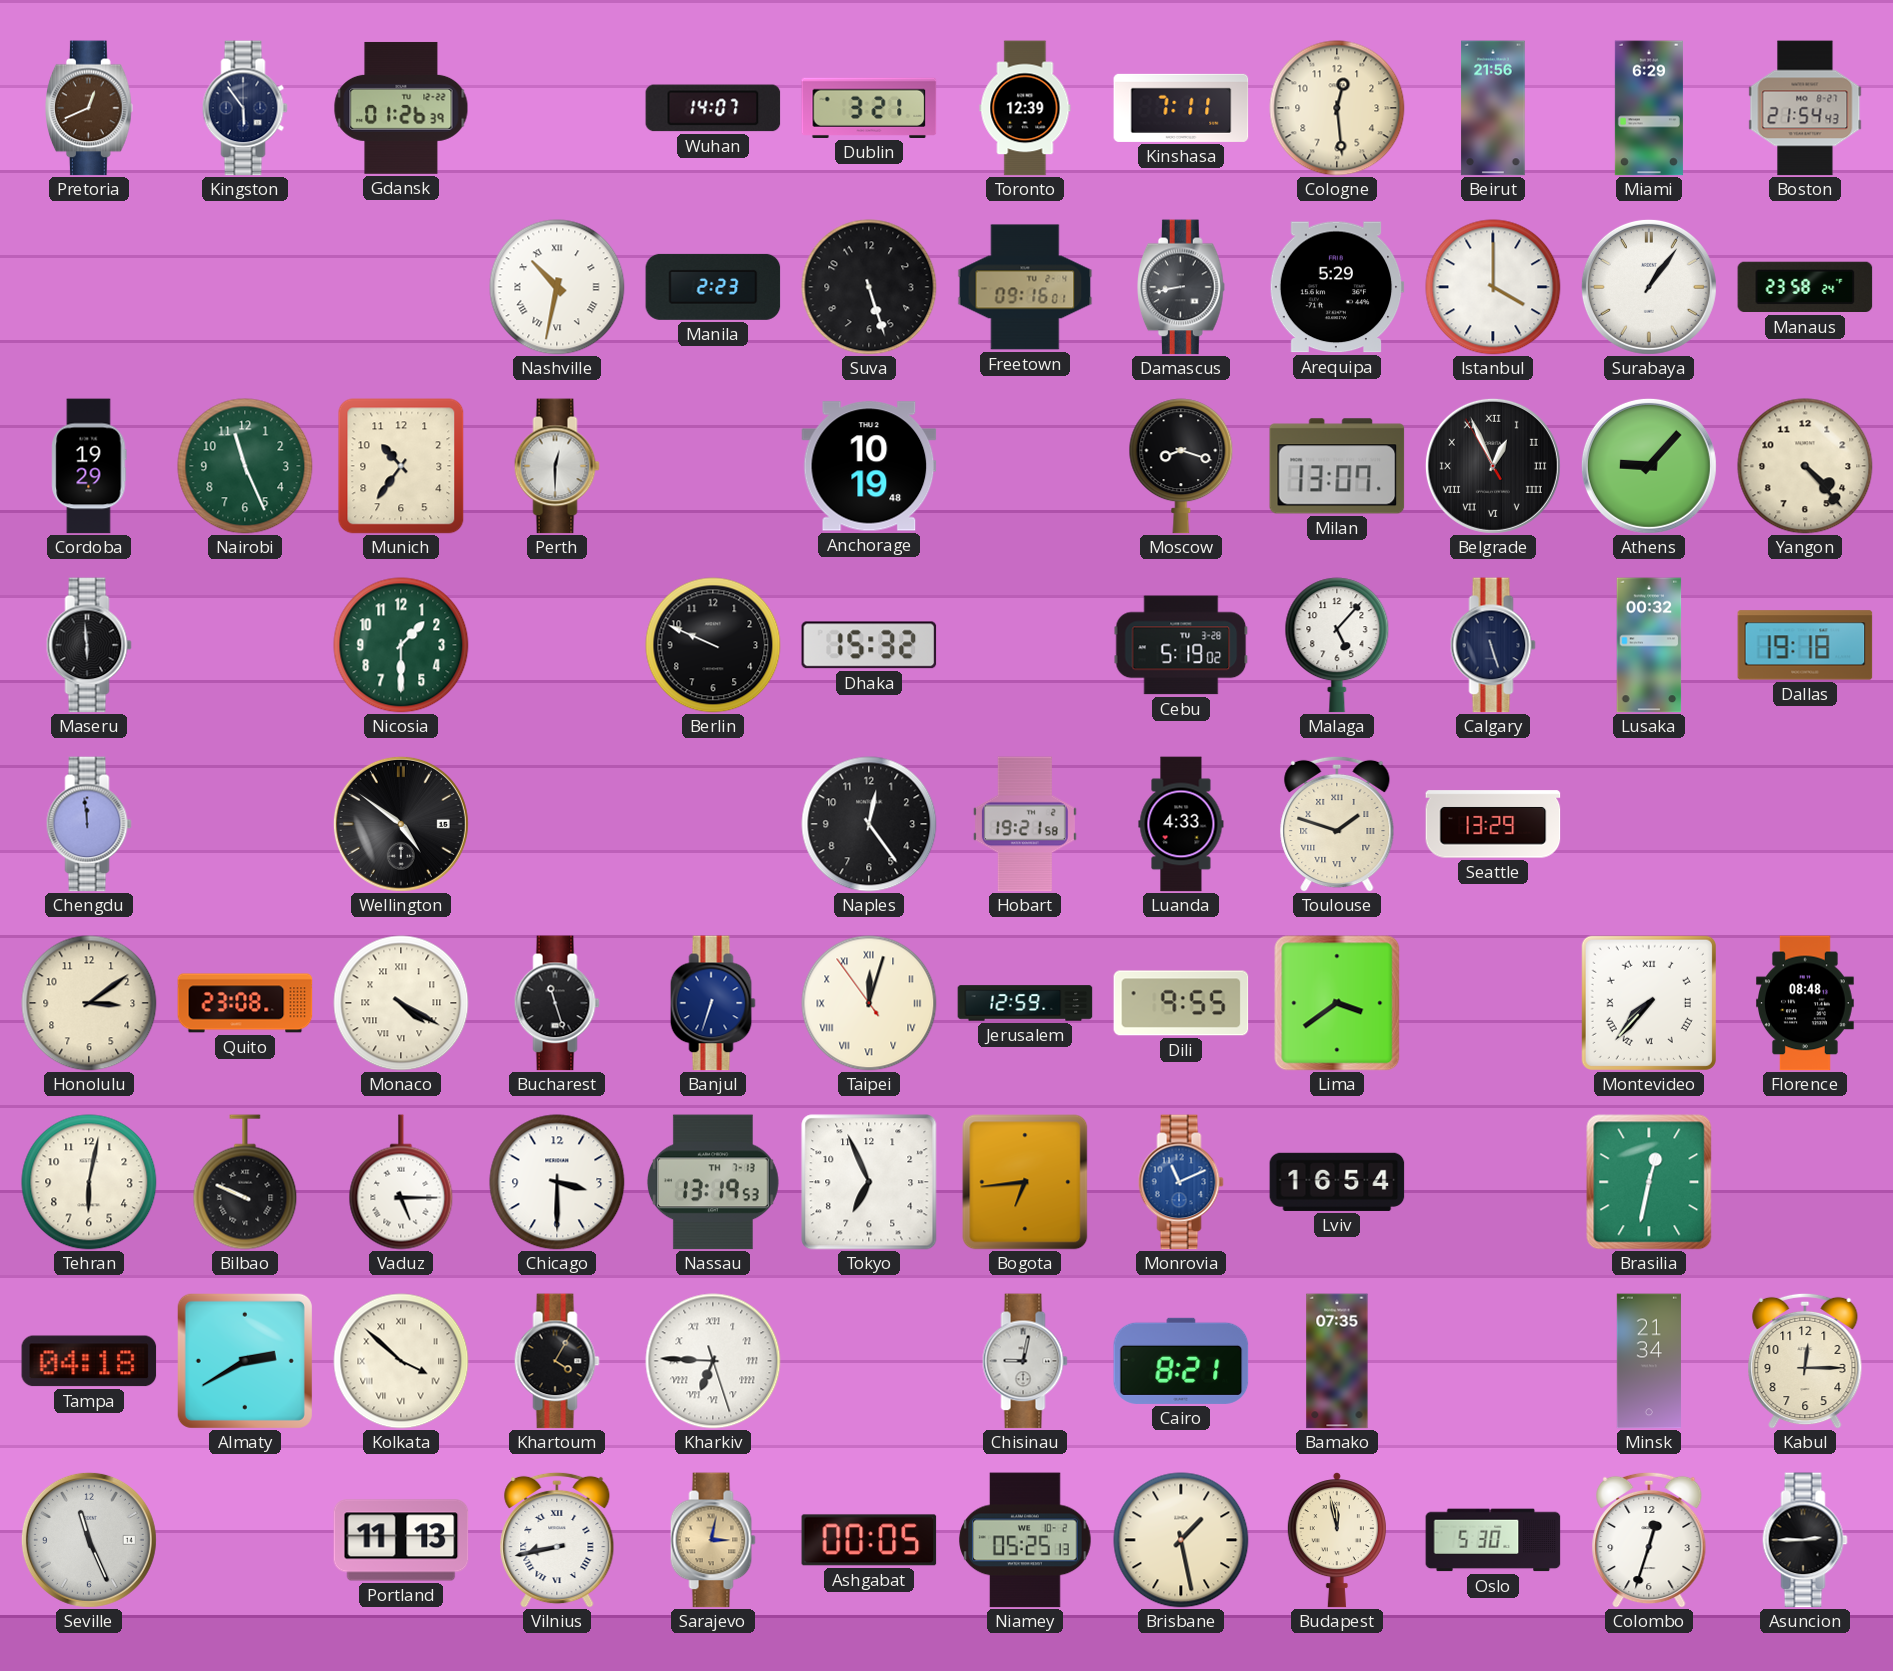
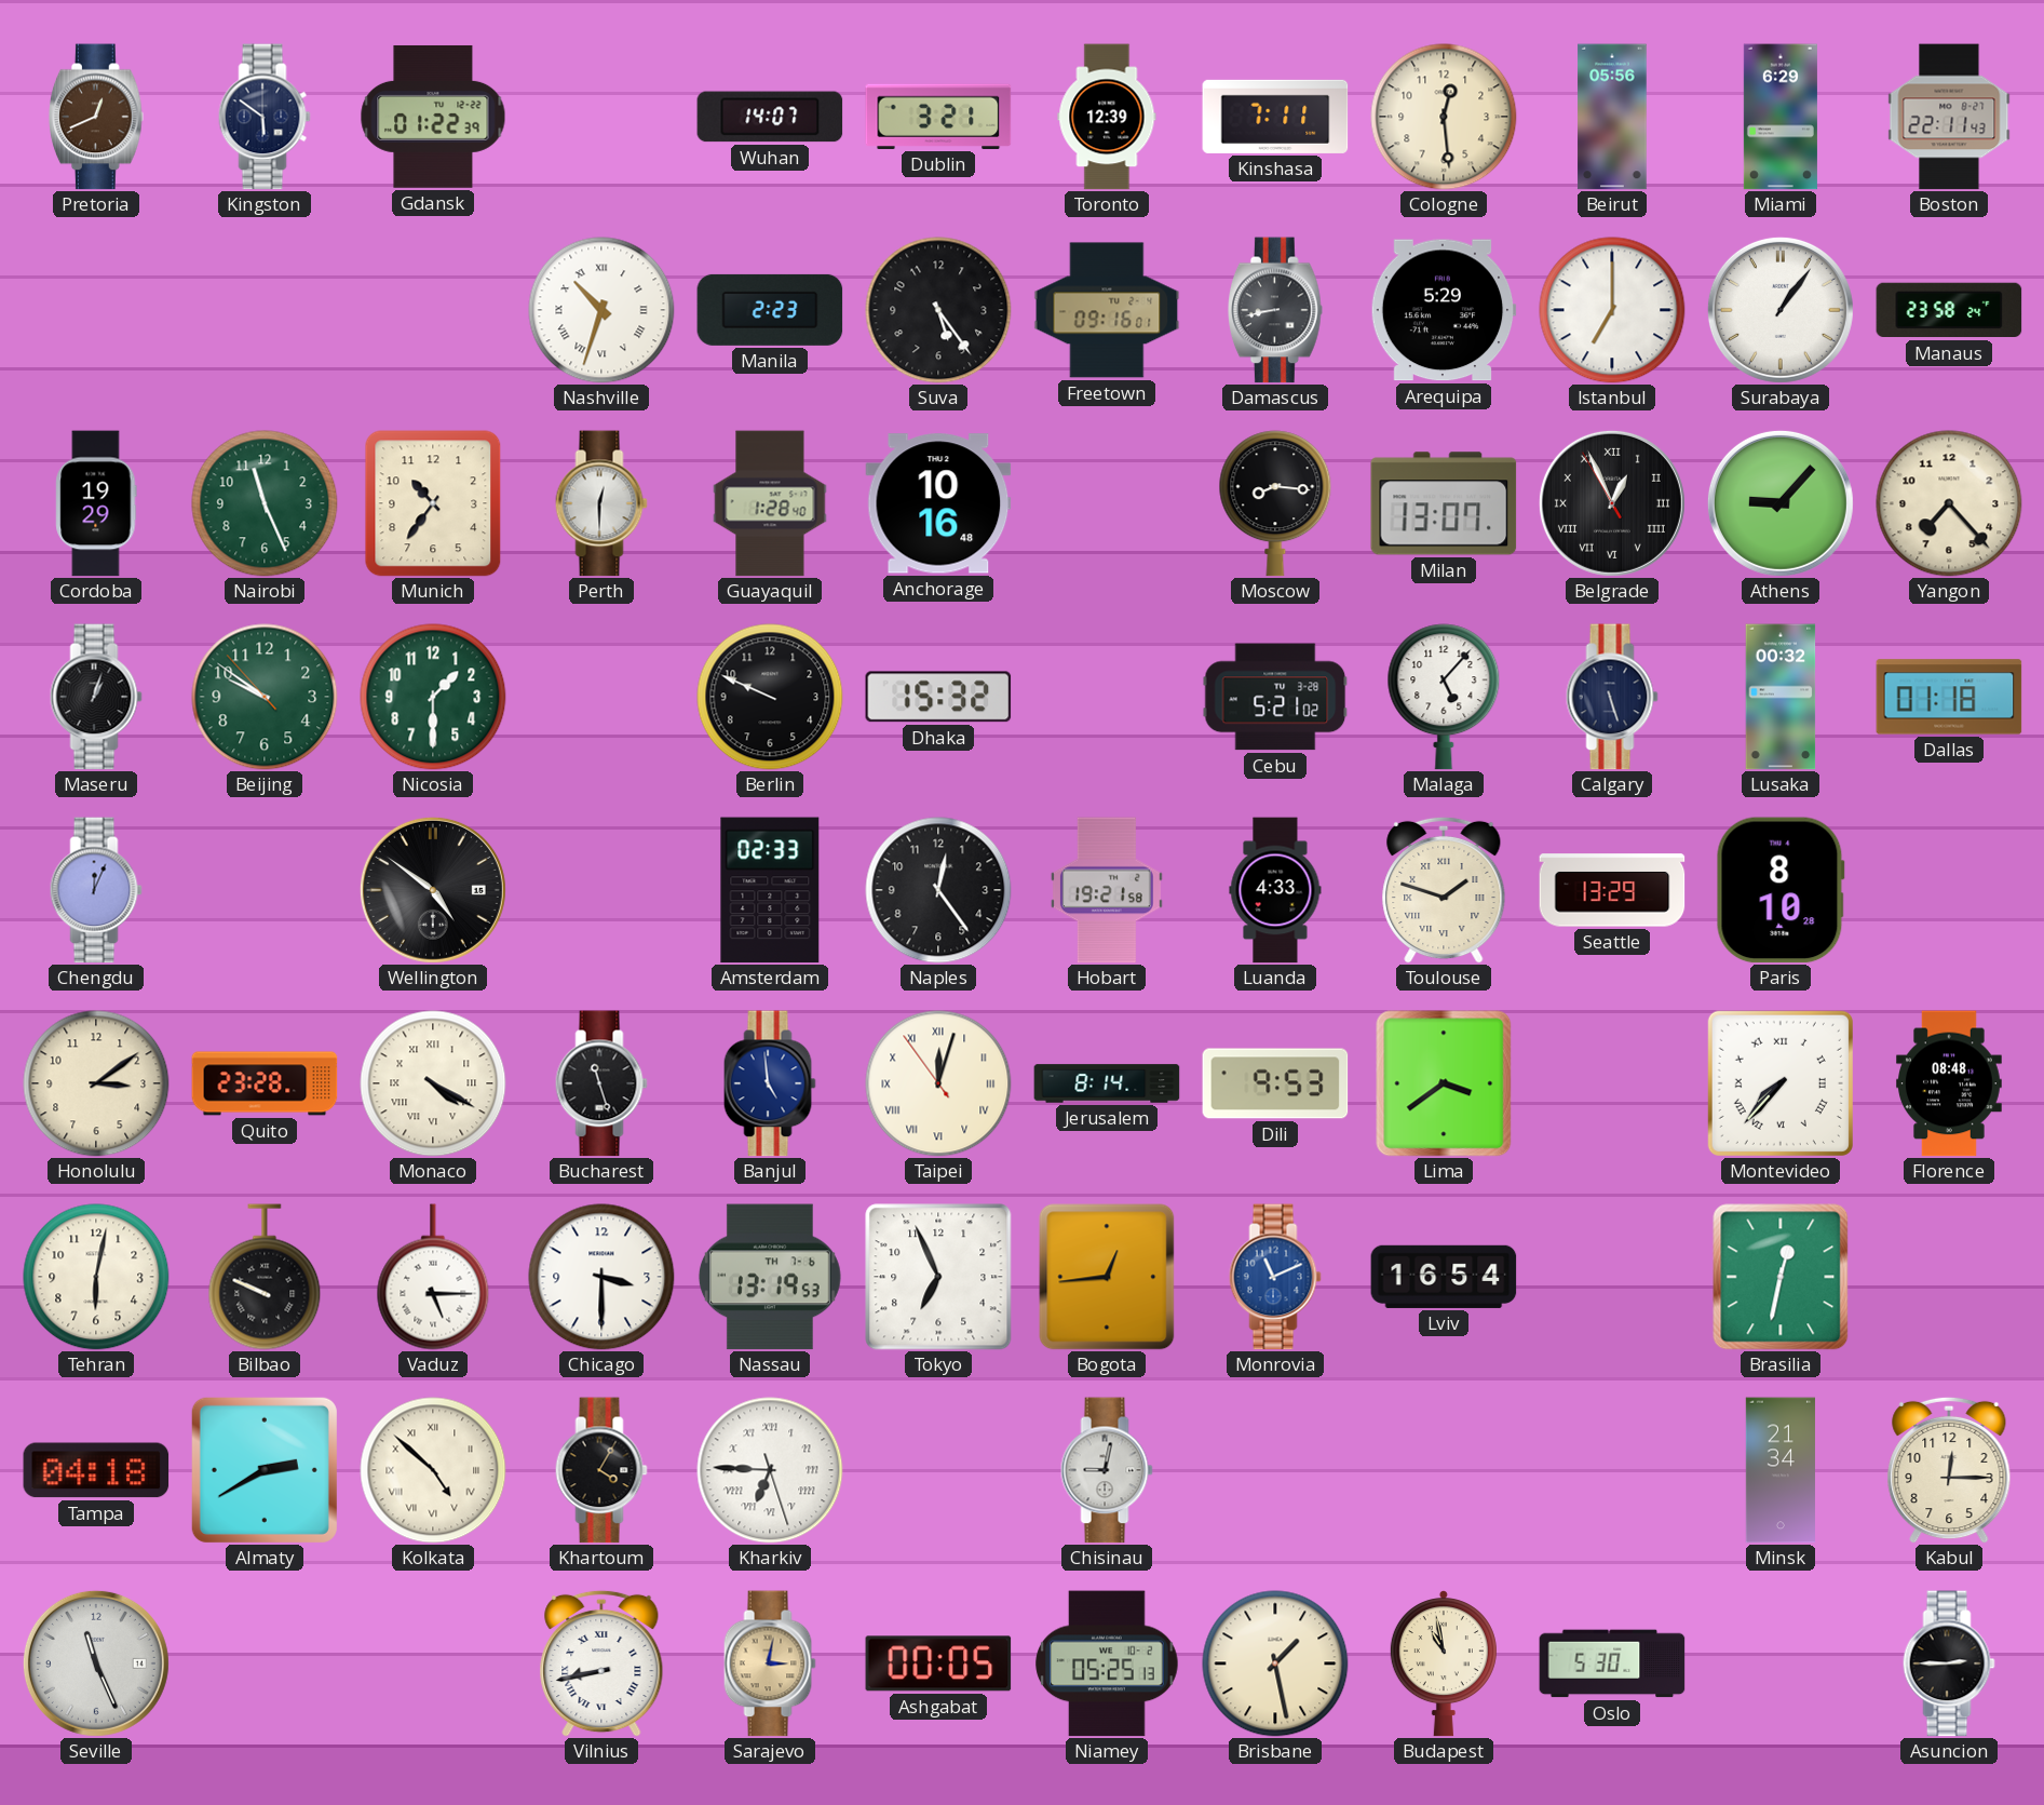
Kingston: 5:54 -> 5:51
Gdansk: 01:26 -> 01:22
Beirut: 21:56 -> 05:56
Boston: 21:54 -> 22:11
Nashville: 10:32 -> 10:33
Suva: 5:27 -> 5:24
Istanbul: 4:00 -> 7:00
Guayaquil: none -> 1:28
Anchorage: 10:19 -> 10:16
Moscow: 8:18 -> 8:16
Yangon: 4:23 -> 7:23
Maseru: 5:59 -> 1:03
Beijing: none -> 9:50
Cebu: 5:19 -> 5:21
Dallas: 19:18 -> 01:18
Chengdu: 11:59 -> 12:04
Amsterdam: none -> 02:33
Paris: none -> 8:10
Quito: 23:08 -> 23:28
Banjul: 6:33 -> 4:59
Jerusalem: 12:59 -> 8:14
Dili: 9:55 -> 9:53
Nassau date: TH 7-13 -> TH 7-6
Bogota: 6:44 -> 12:44
Kolkata: 3:52 -> 4:52
Cairo: 8:21 -> none
Bamako: 07:35 -> none
Portland: 11:13 -> none
Budapest: 11:58 -> 10:58
Colombo: 12:33 -> none
